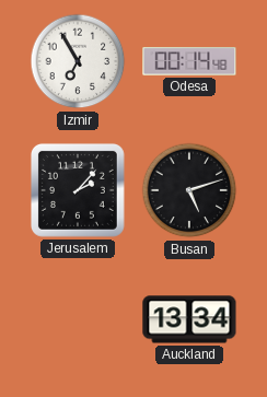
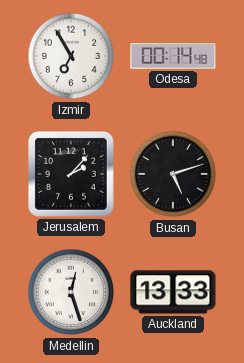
Medellin: none -> 12:27
Auckland: 13:34 -> 13:33
